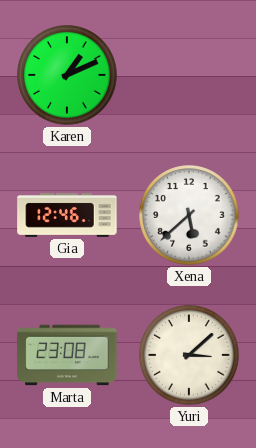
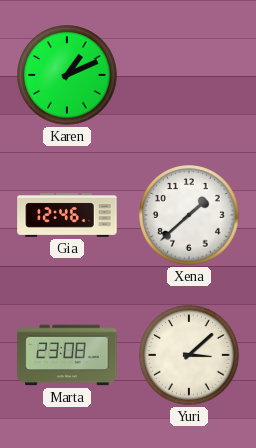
Xena: 5:38 -> 1:38
